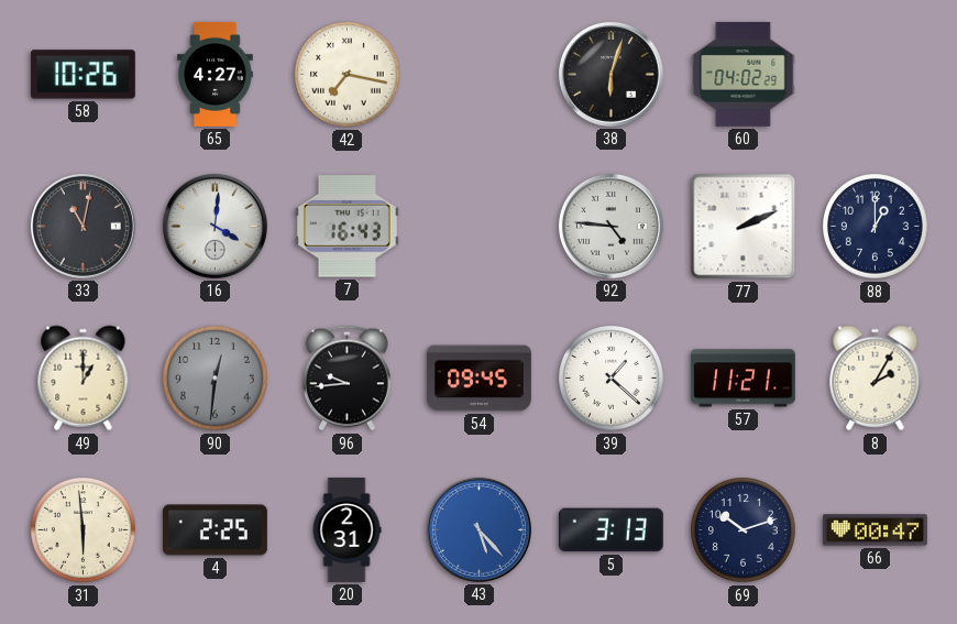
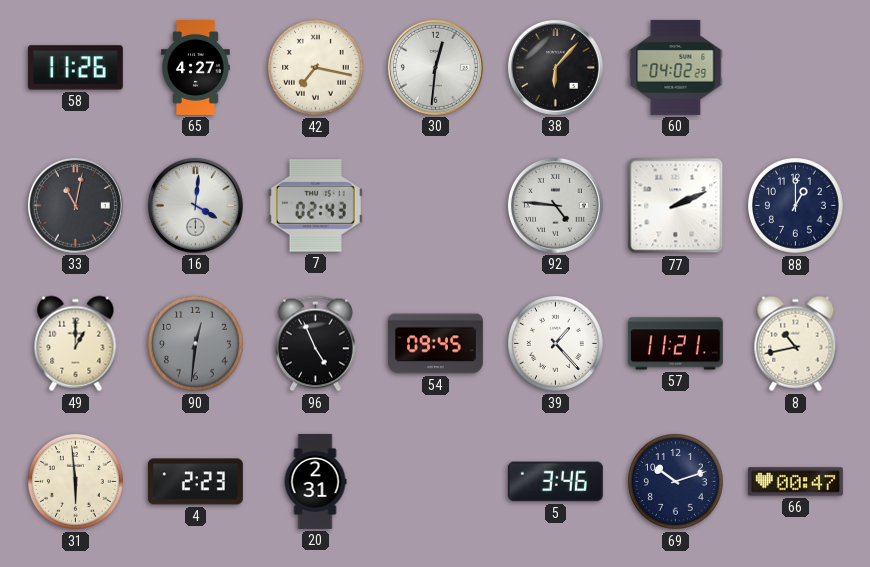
58: 10:26 -> 11:26
30: none -> 12:31
38: 6:03 -> 6:07
7: 16:43 -> 02:43
96: 9:44 -> 4:56
39: 1:22 -> 1:23
8: 2:05 -> 10:43
4: 2:25 -> 2:23
43: 5:23 -> none
5: 3:13 -> 3:46
